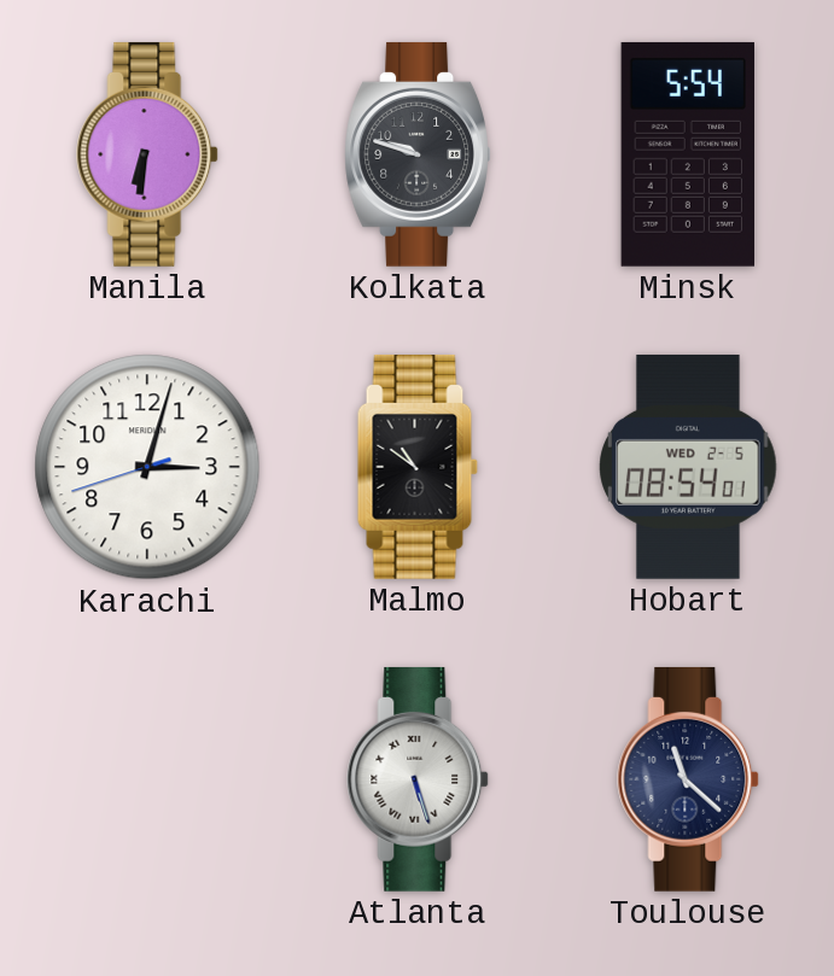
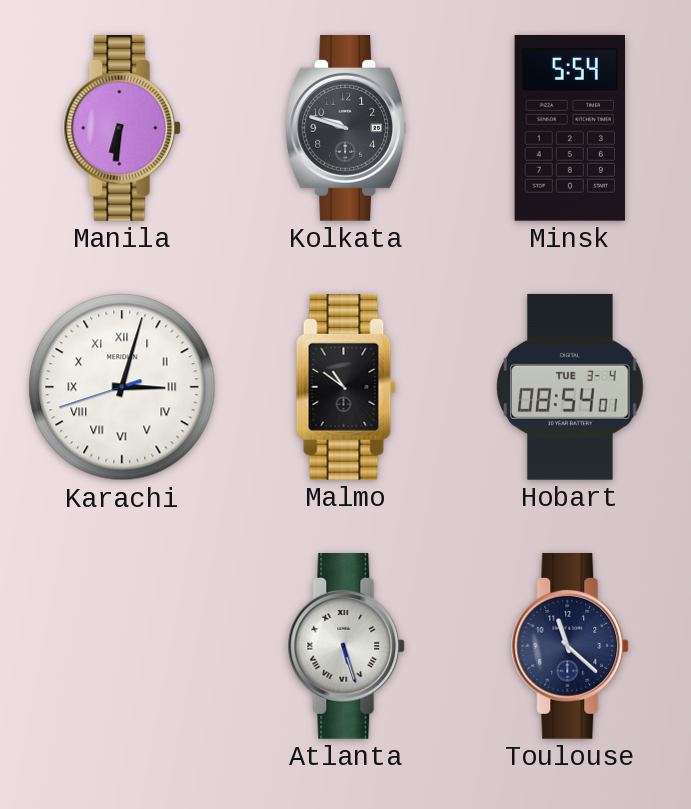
Karachi numerals: Arabic -> Roman
Hobart date: WED 2-5 -> TUE 3-4
